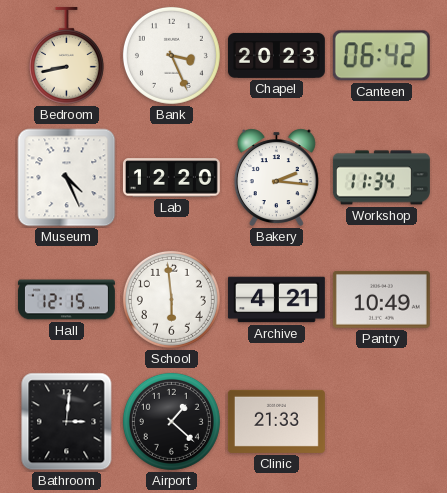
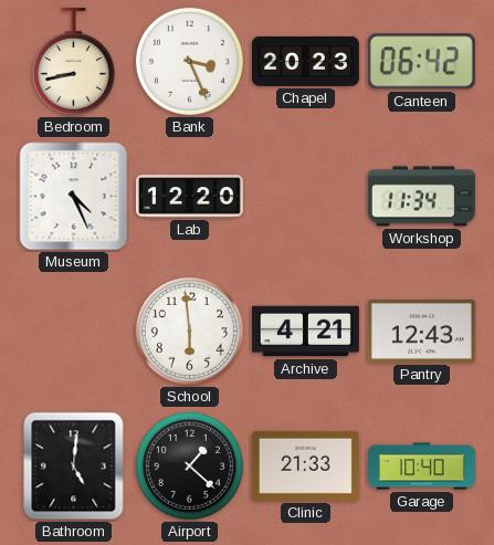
Bakery: 2:16 -> none
Hall: 12:15 -> none
Pantry: 10:49 -> 12:43
Bathroom: 3:01 -> 5:01
Garage: none -> 10:40
